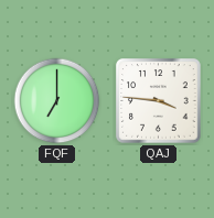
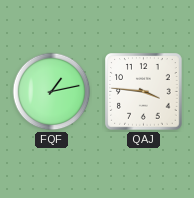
FQF: 7:00 -> 1:13
